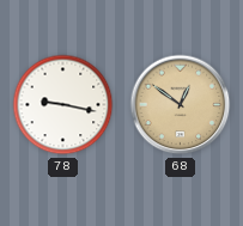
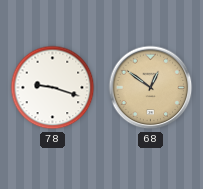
78: 9:17 -> 9:18
